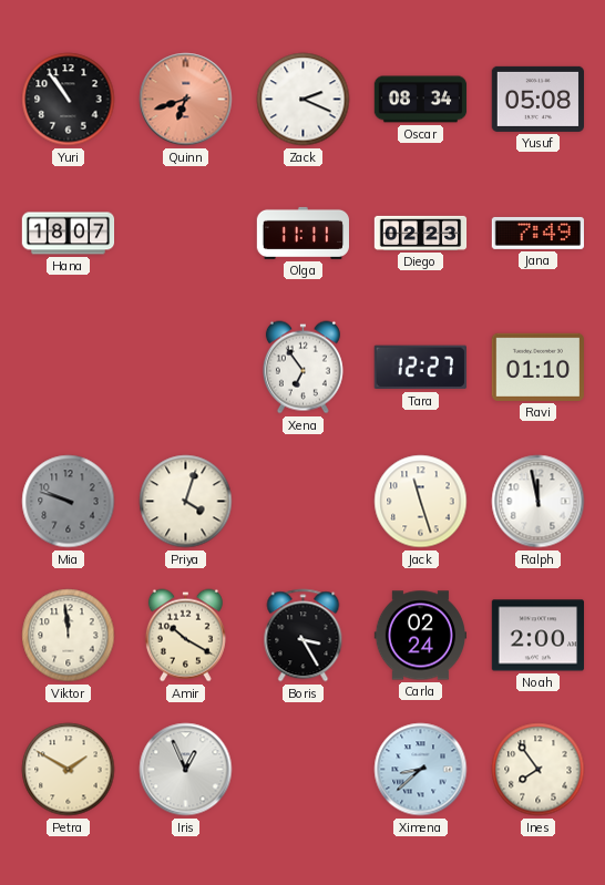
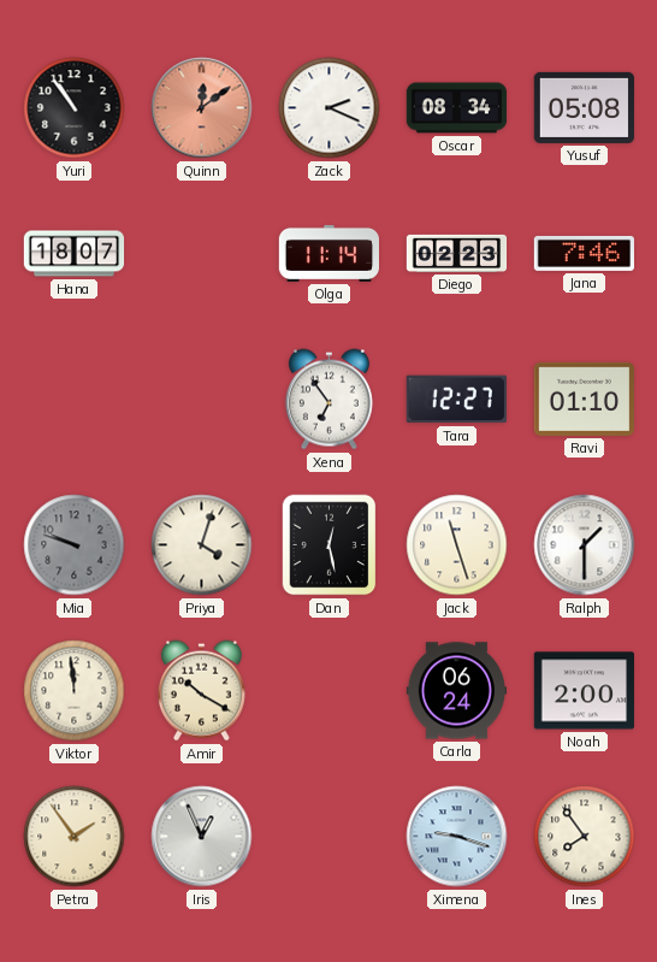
Quinn: 6:42 -> 12:09
Olga: 11:11 -> 11:14
Jana: 7:49 -> 7:46
Dan: none -> 12:28
Ralph: 11:58 -> 1:30
Boris: 3:25 -> none
Carla: 02:24 -> 06:24
Petra: 1:50 -> 1:54
Ximena: 8:38 -> 9:18
